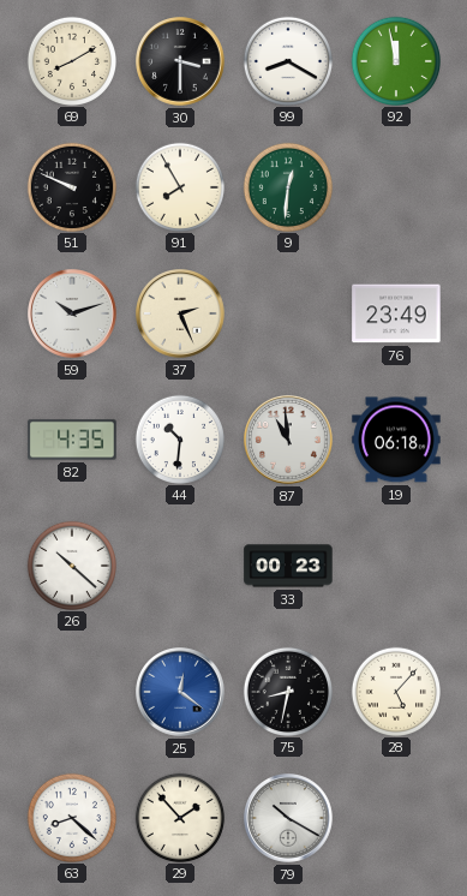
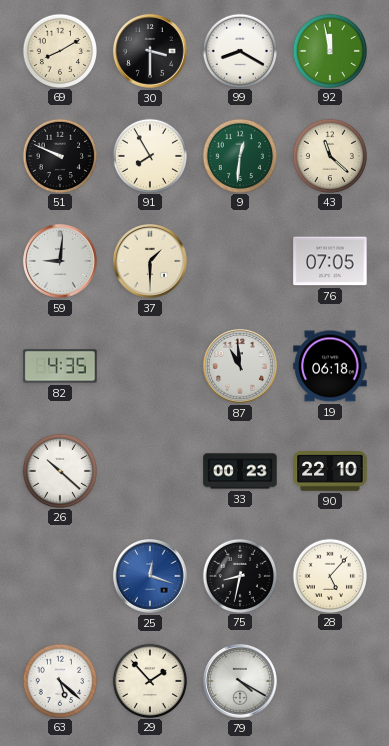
43: none -> 11:22
59: 10:12 -> 9:01
37: 2:26 -> 1:30
76: 23:49 -> 07:05
44: 10:31 -> none
90: none -> 22:10
25: 12:21 -> 12:18
63: 8:22 -> 5:22
79: 10:20 -> 4:20
